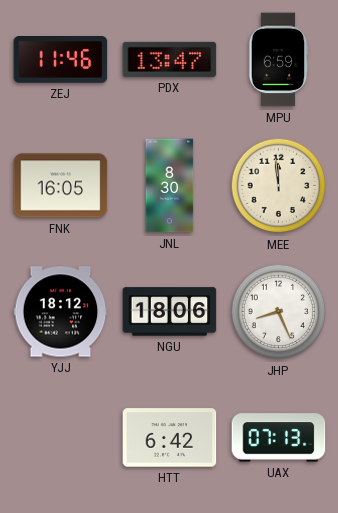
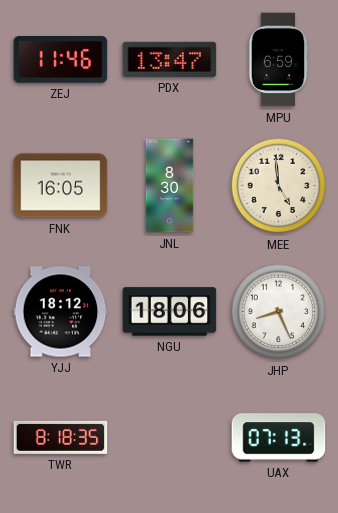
MEE: 11:59 -> 4:59
TWR: none -> 8:18
HTT: 6:42 -> none
